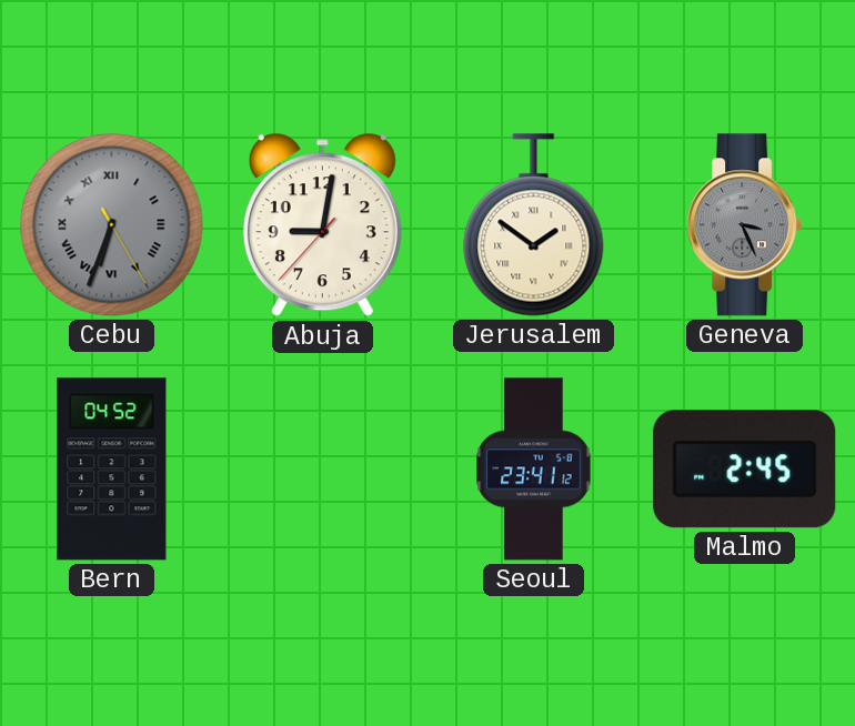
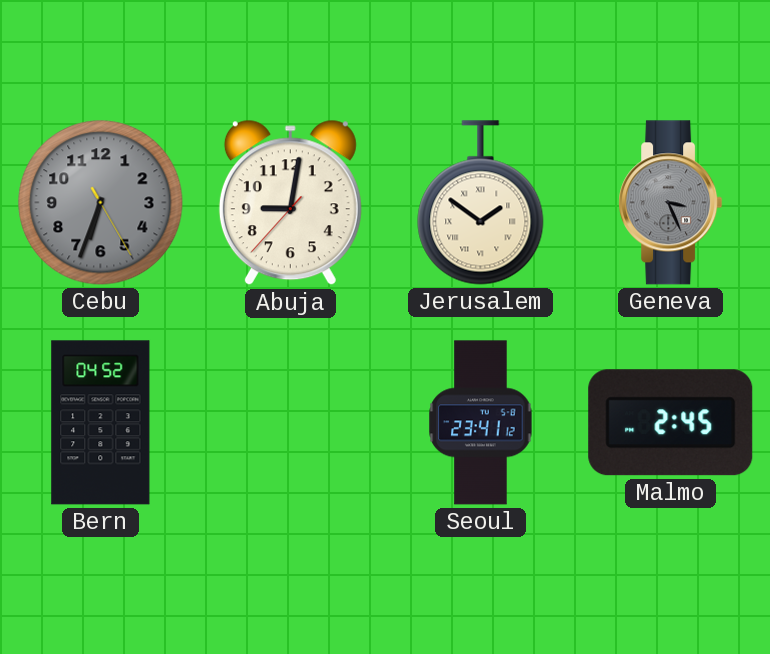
Cebu numerals: Roman -> Arabic
